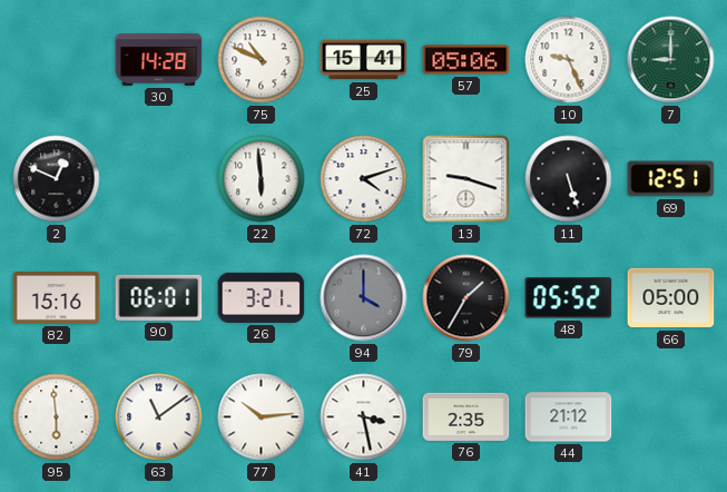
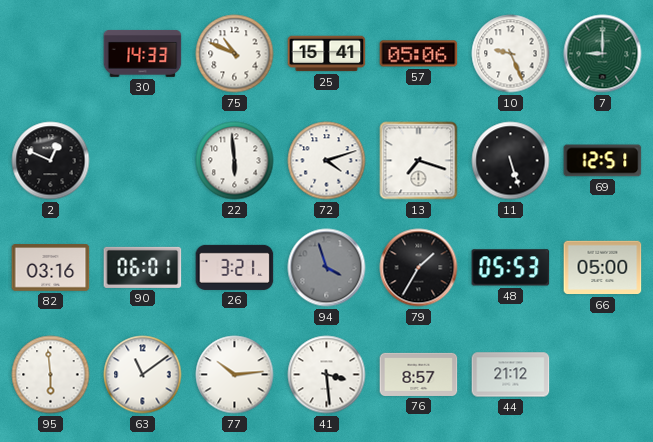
30: 14:28 -> 14:33
13: 9:18 -> 7:18
82: 15:16 -> 03:16
94: 4:00 -> 3:57
48: 05:52 -> 05:53
41: 3:28 -> 3:29
76: 2:35 -> 8:57
